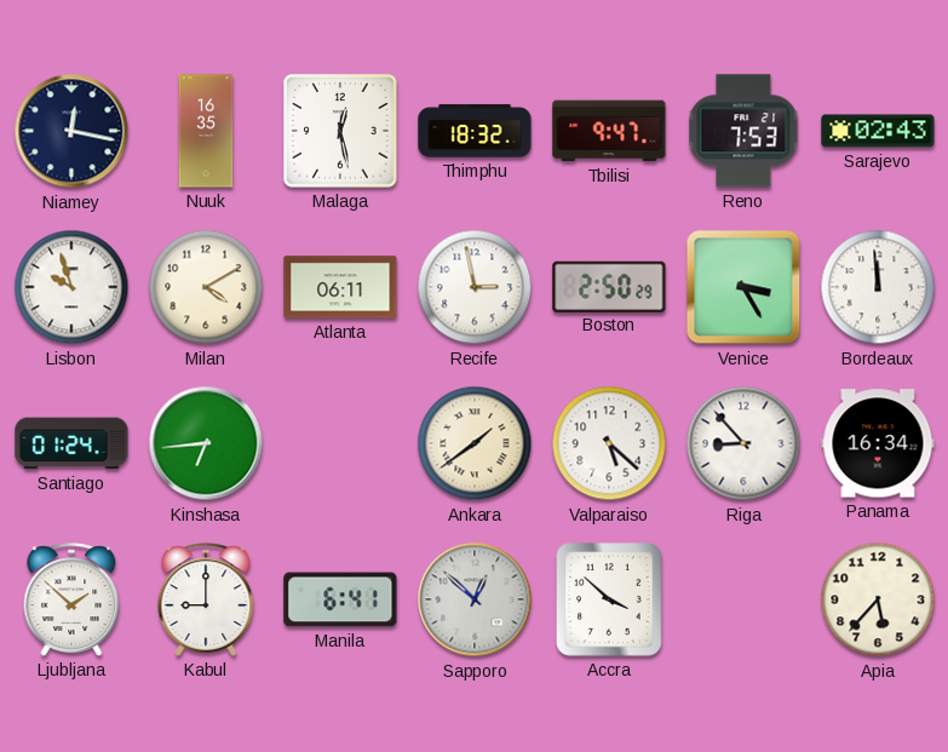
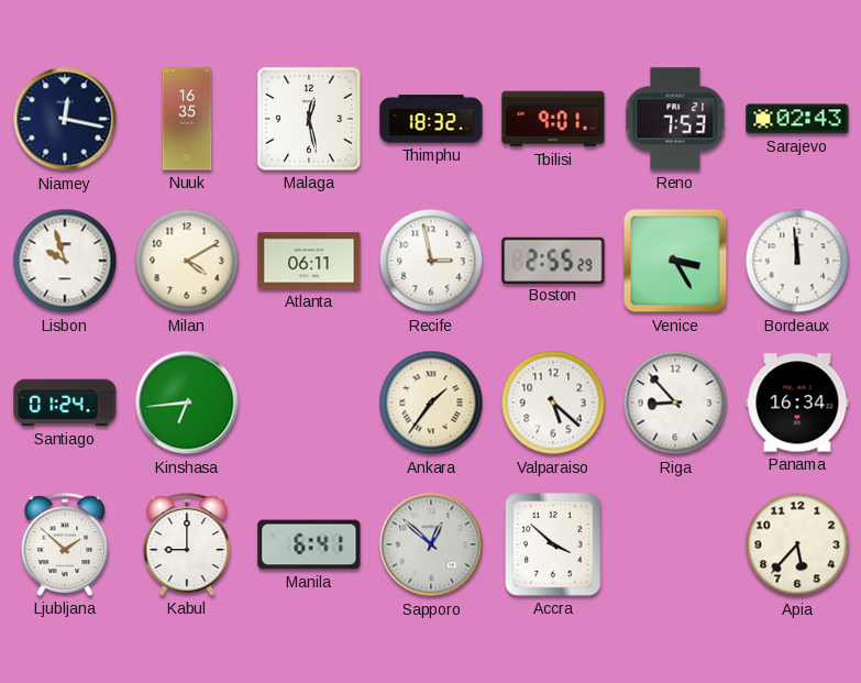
Tbilisi: 9:47 -> 9:01
Boston: 2:50 -> 2:55
Ankara: 1:39 -> 1:36
